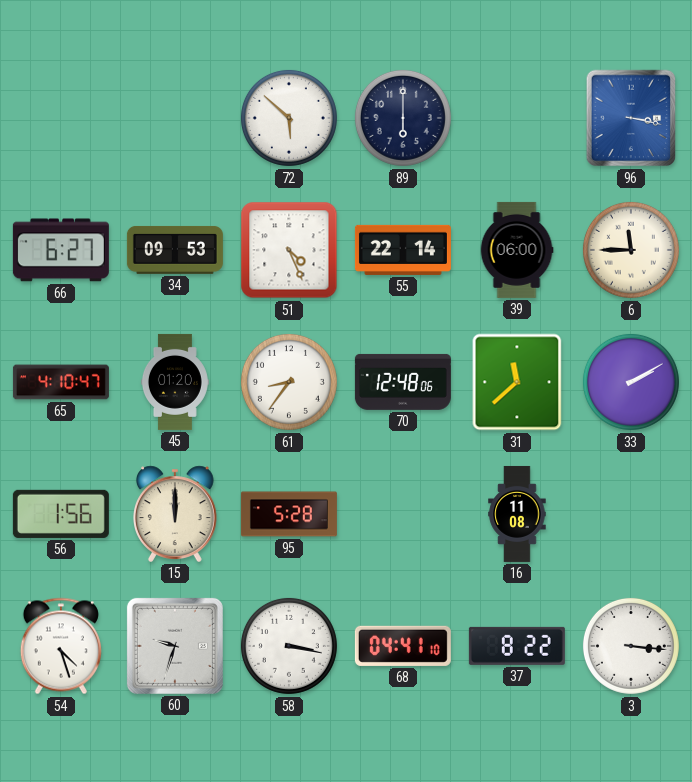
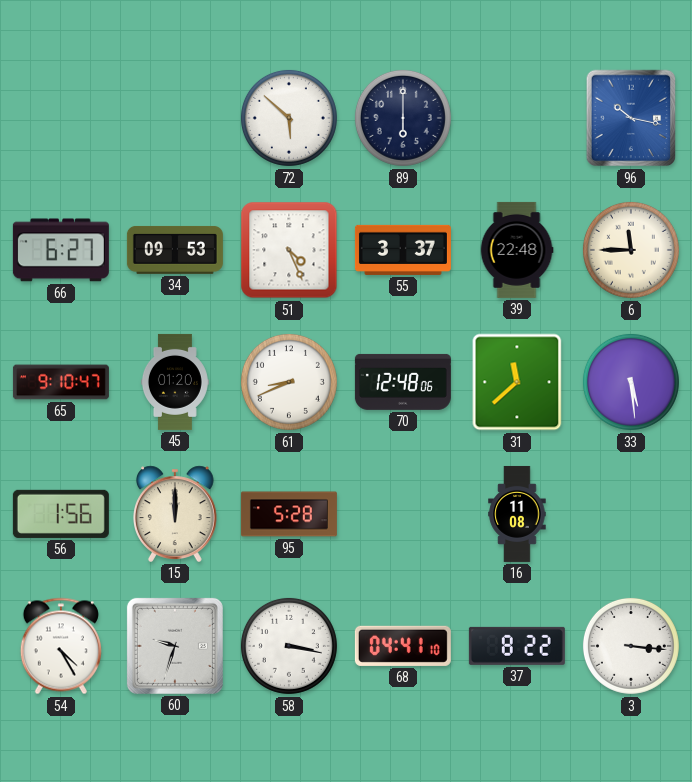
96: 3:17 -> 10:17
55: 22:14 -> 3:37
39: 06:00 -> 22:48
65: 4:10 -> 9:10
61: 8:36 -> 8:41
33: 2:10 -> 5:29
54: 4:27 -> 4:25
